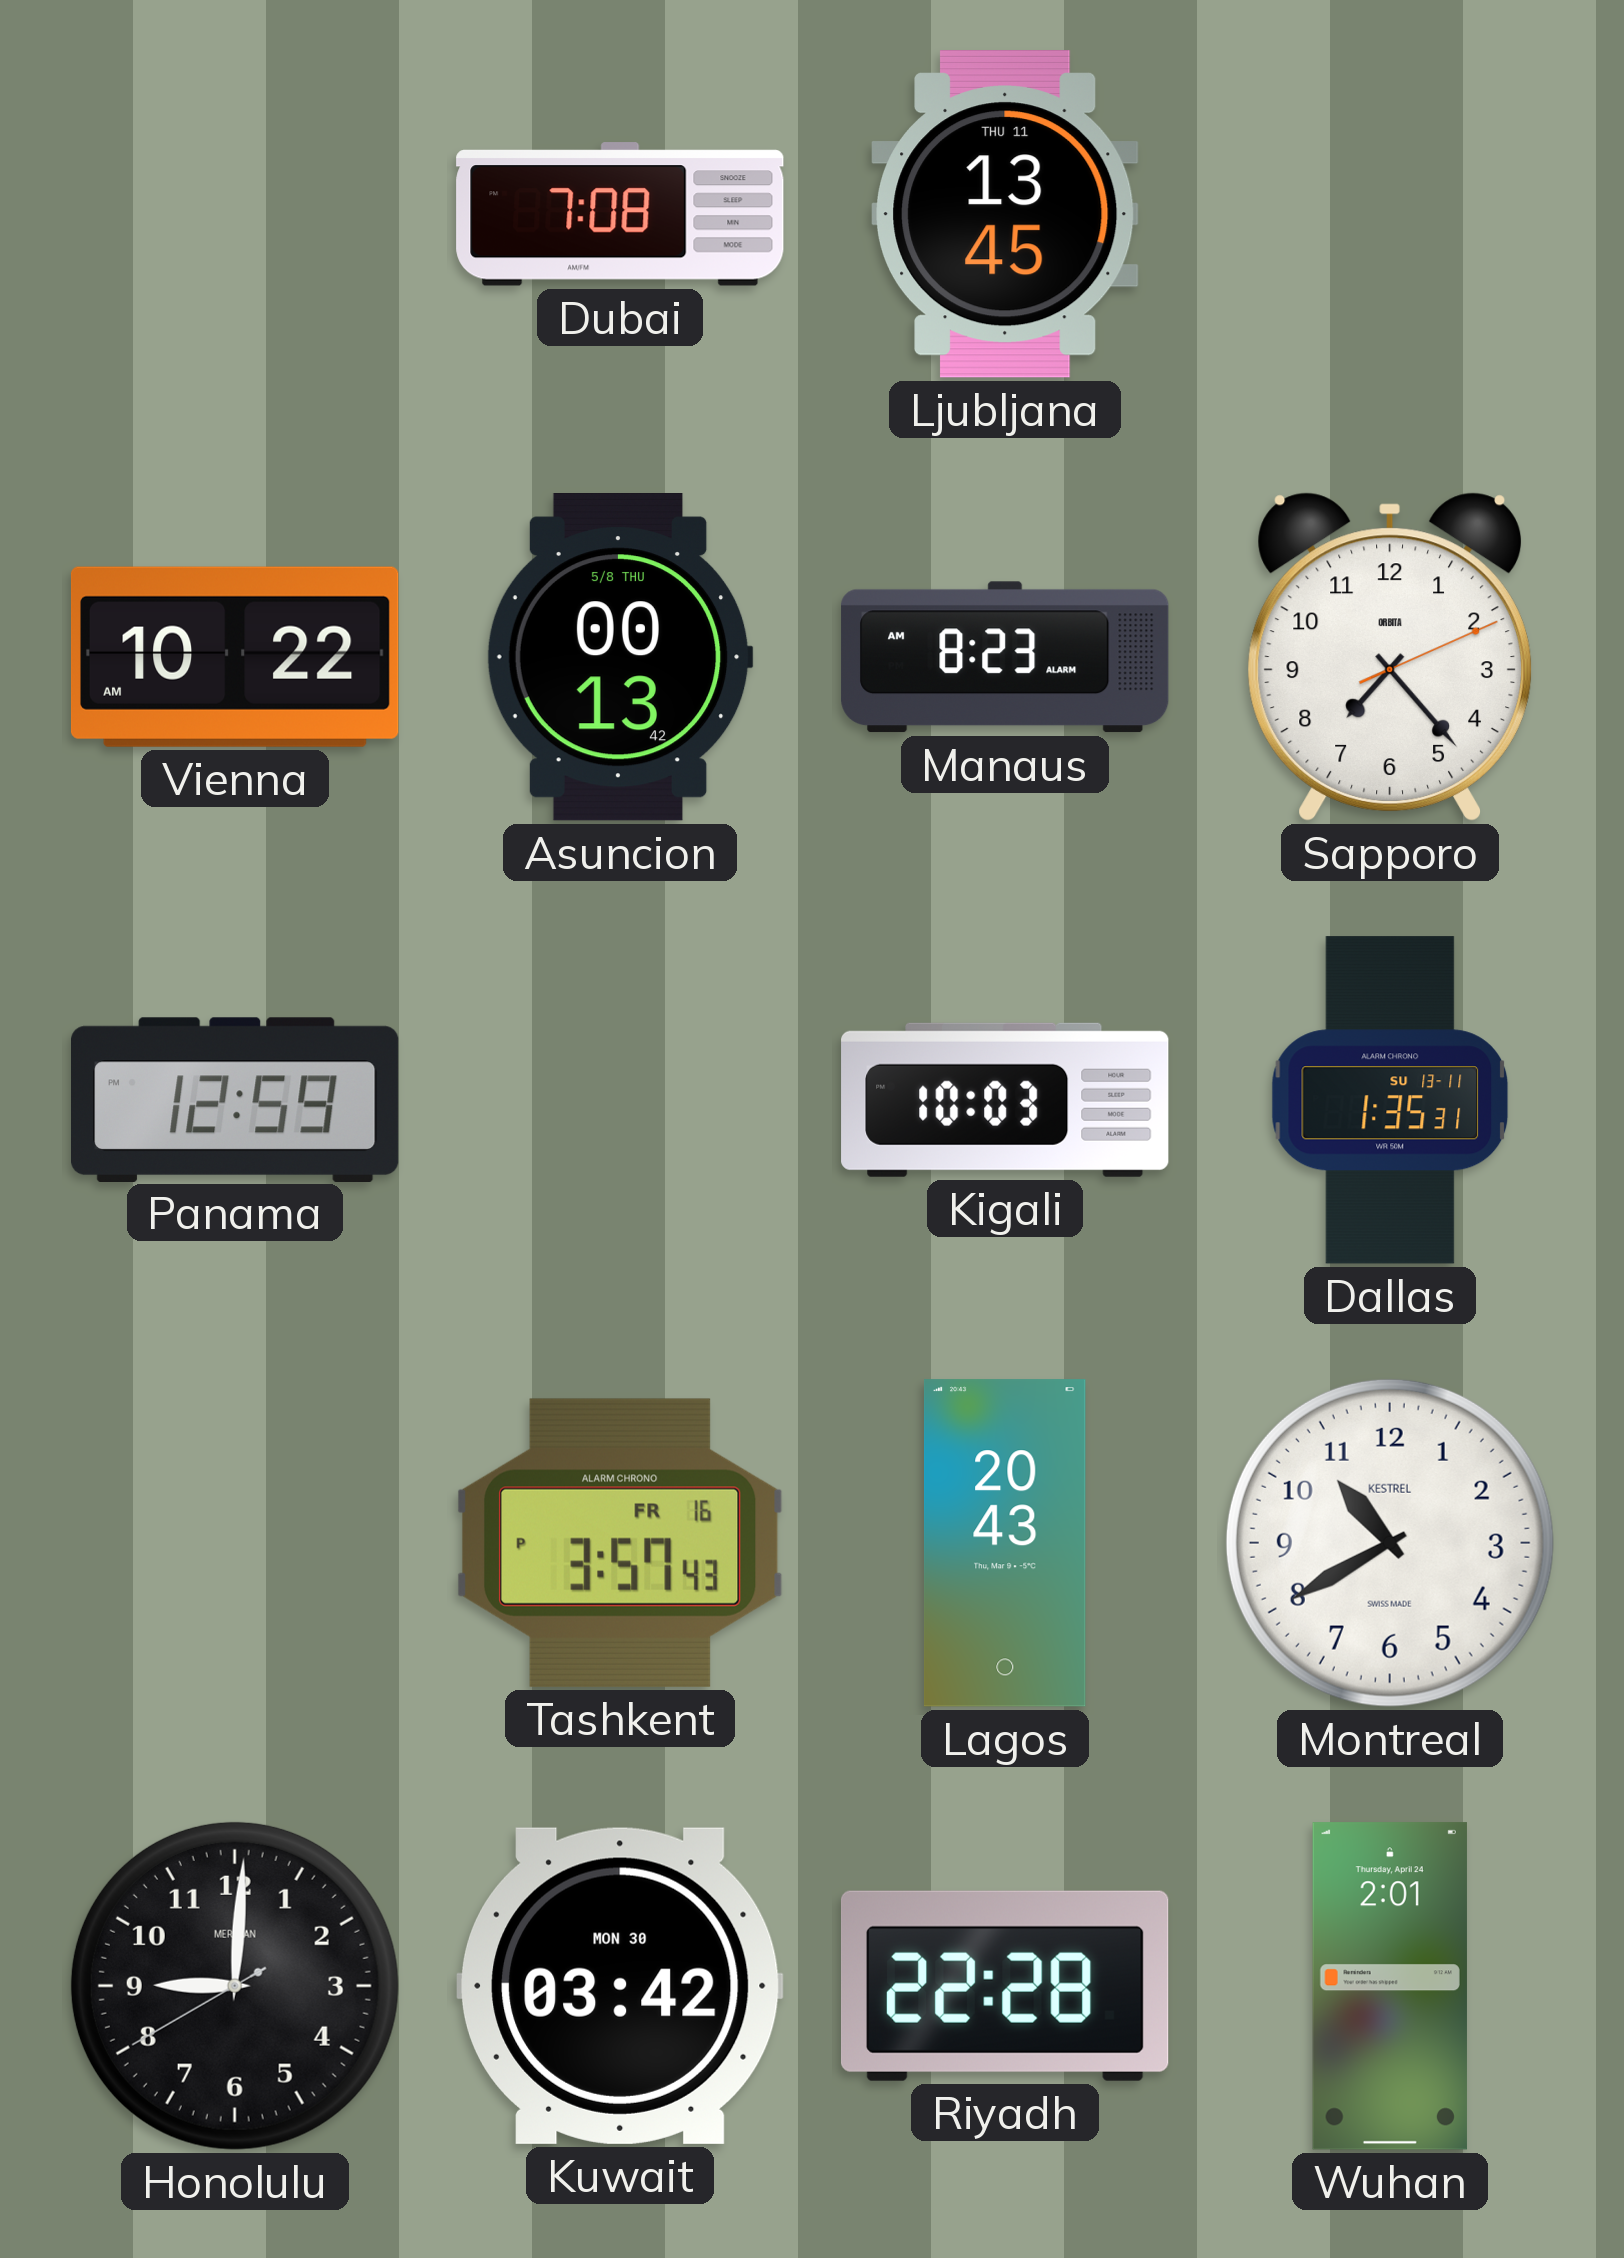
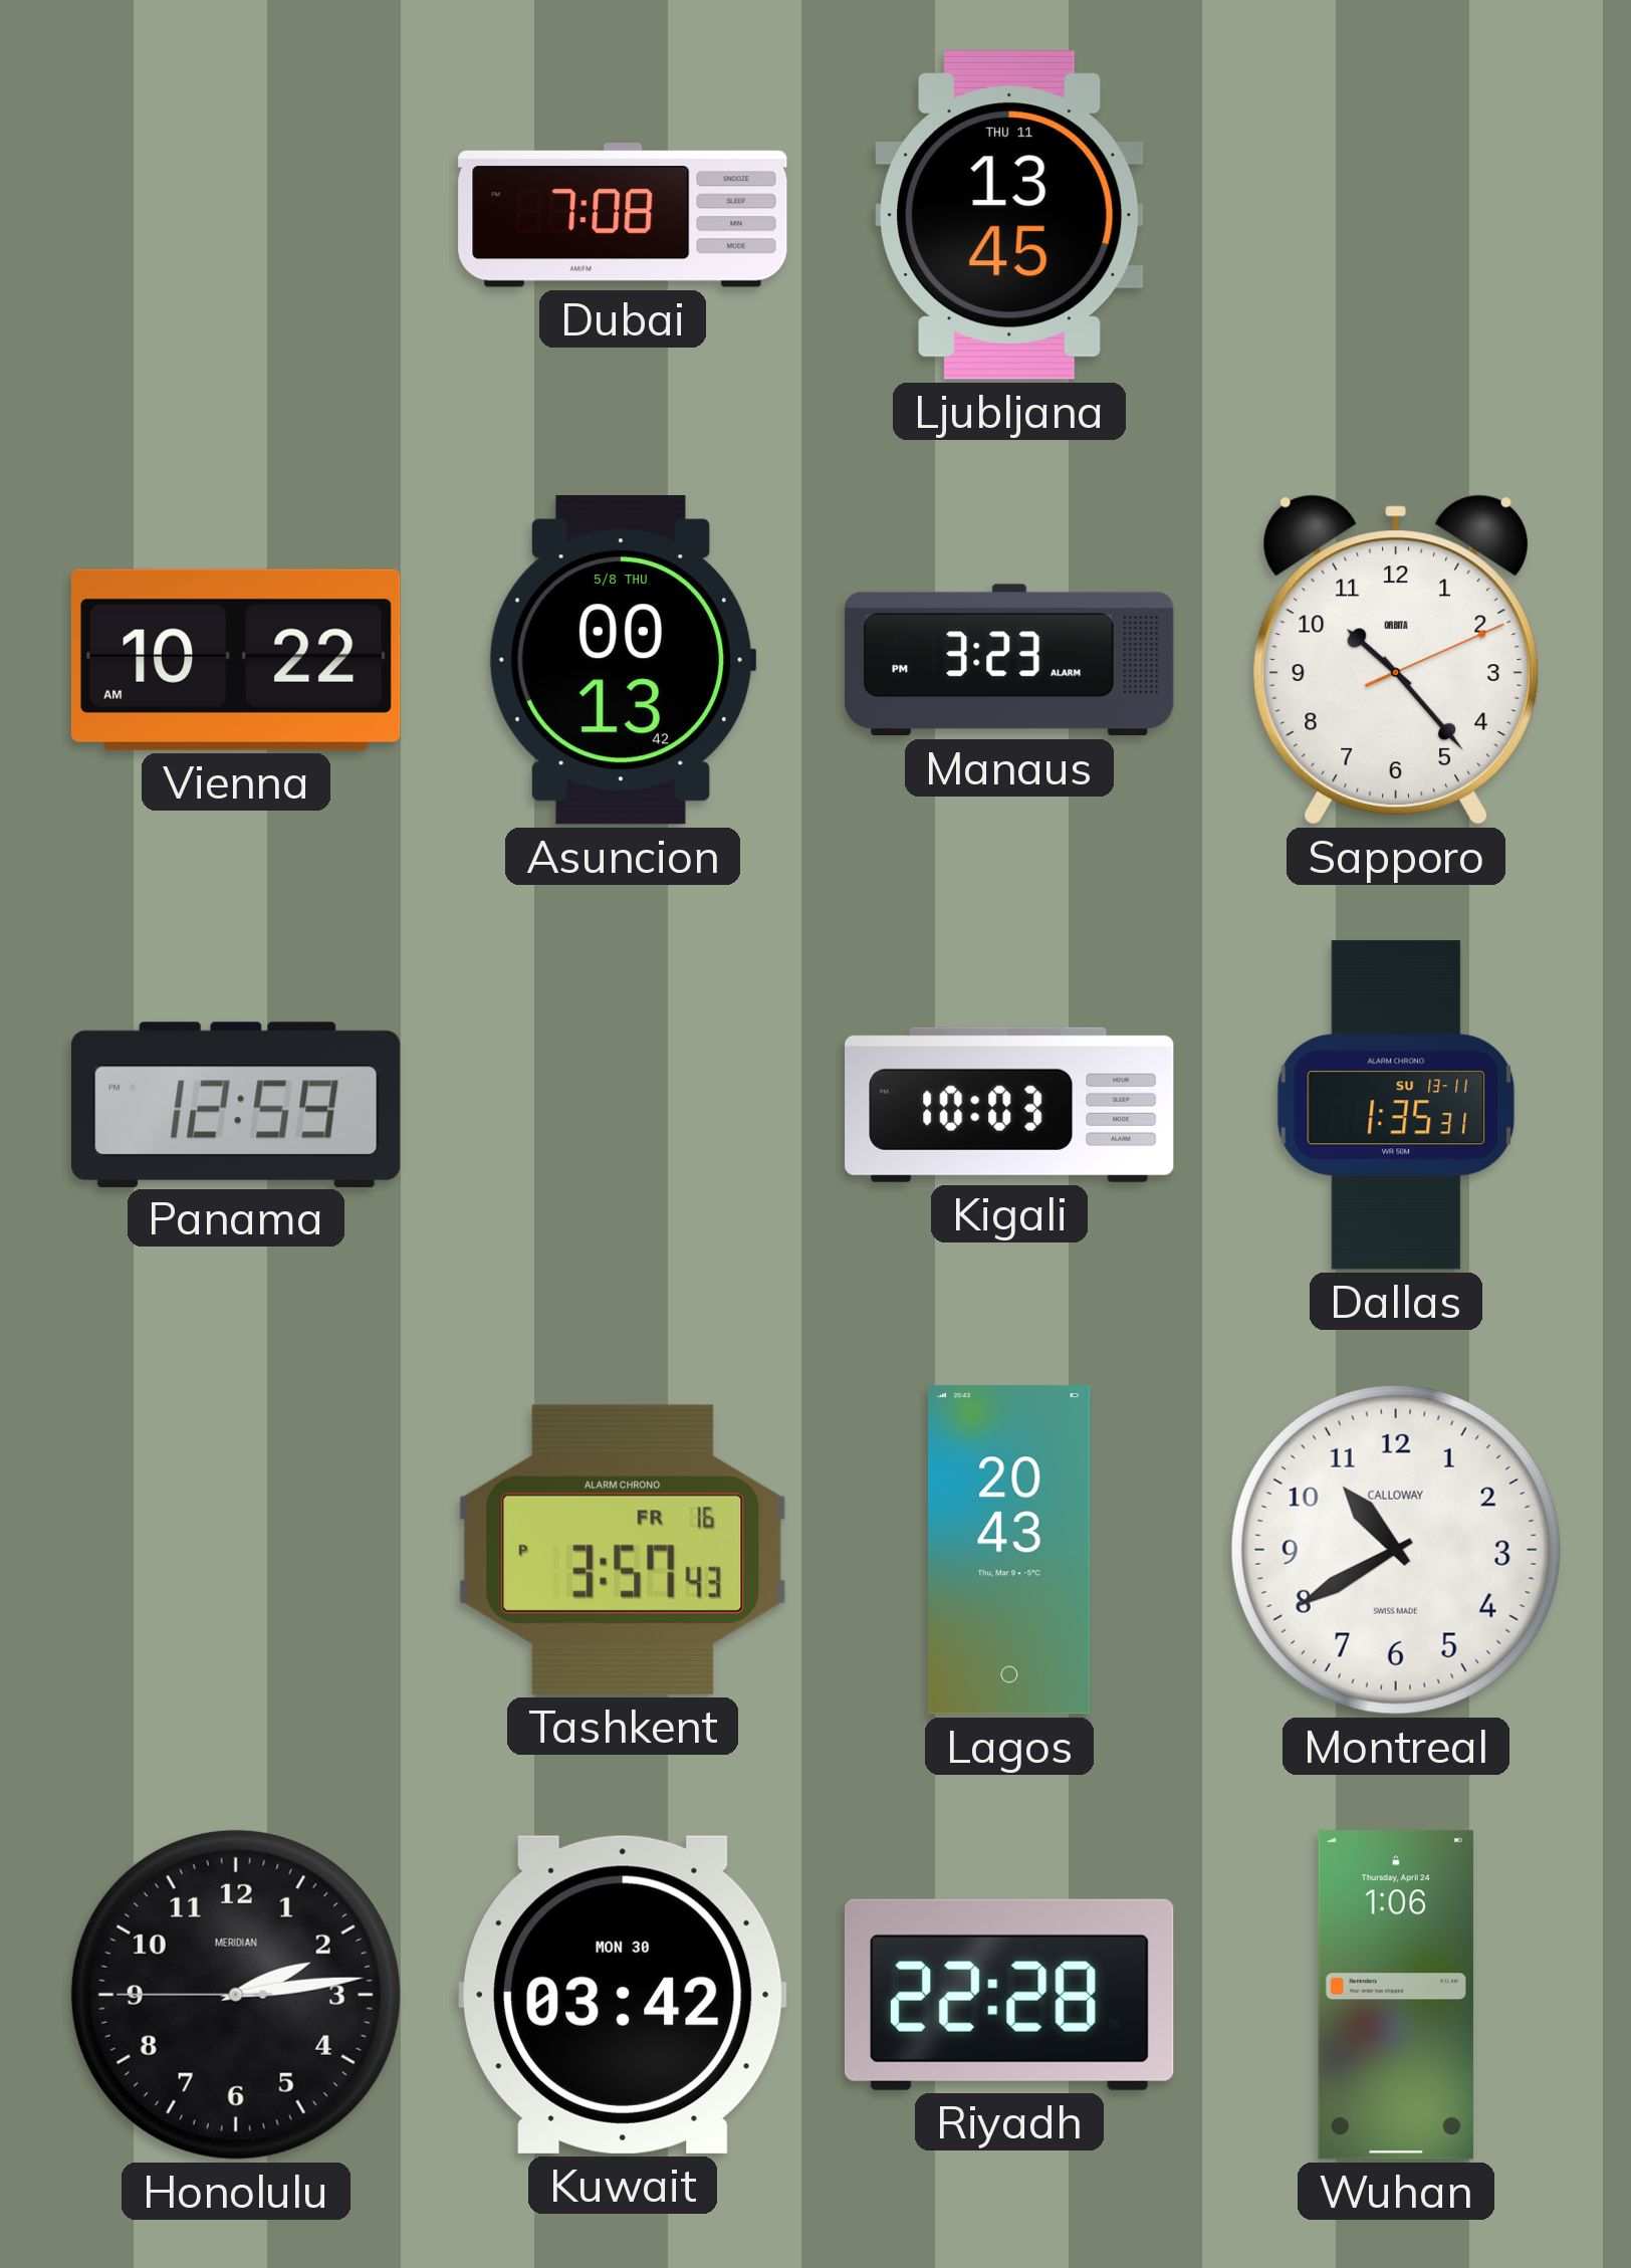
Manaus: 8:23 -> 3:23
Sapporo: 7:23 -> 10:23
Montreal brand: KESTREL -> CALLOWAY
Honolulu: 9:00 -> 2:13
Wuhan: 2:01 -> 1:06
